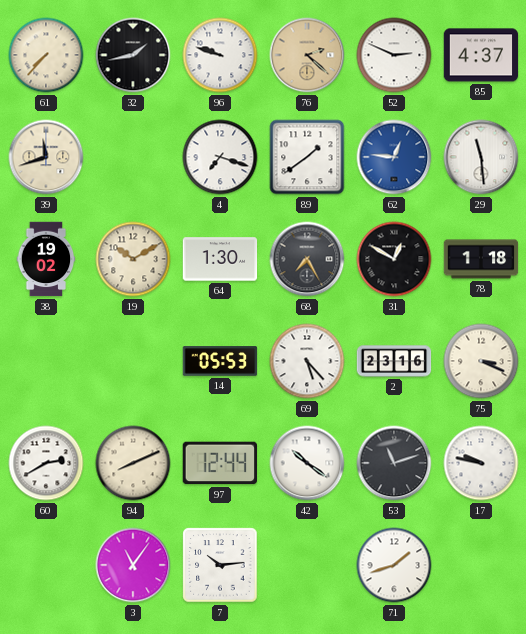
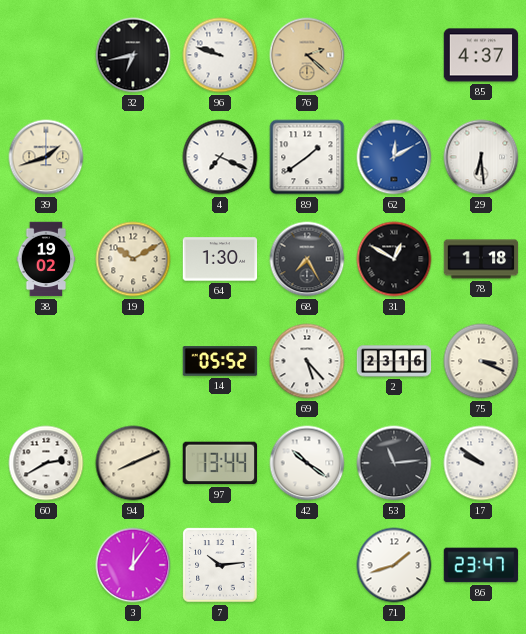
61: 7:37 -> none
32: 1:43 -> 6:43
52: 2:49 -> none
39: 11:42 -> 1:42
4: 7:18 -> 7:19
62: 12:46 -> 12:10
29: 11:29 -> 6:29
14: 05:53 -> 05:52
97: 12:44 -> 13:44
53: 11:12 -> 11:14
17: 9:47 -> 9:51
3: 11:06 -> 12:06
86: none -> 23:47
